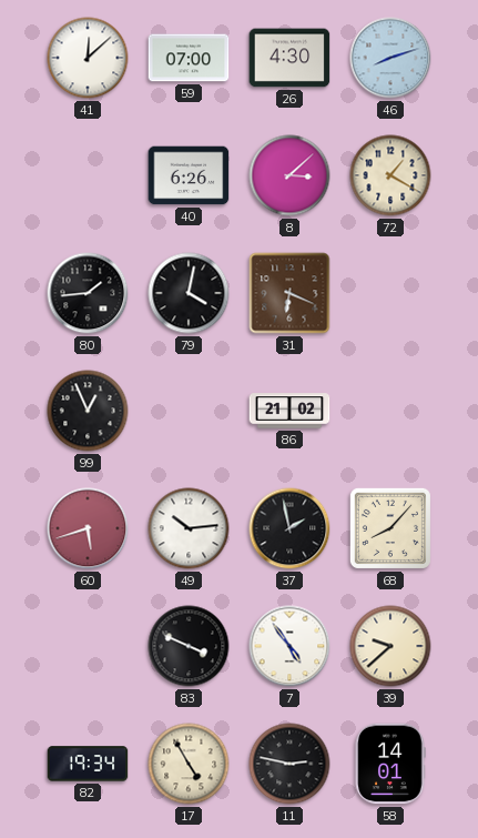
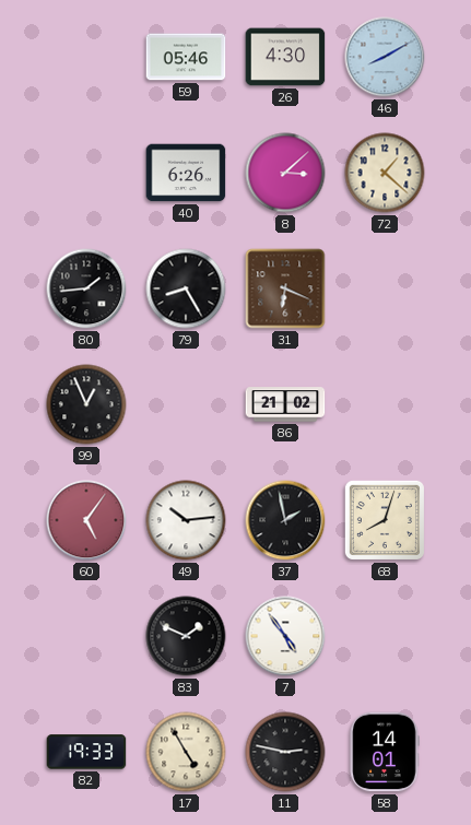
41: 12:08 -> none
59: 07:00 -> 05:46
46: 8:12 -> 8:10
72: 1:20 -> 1:22
79: 4:02 -> 8:25
60: 5:42 -> 5:06
68: 8:07 -> 8:03
83: 3:49 -> 1:49
39: 9:38 -> none
82: 19:34 -> 19:33
